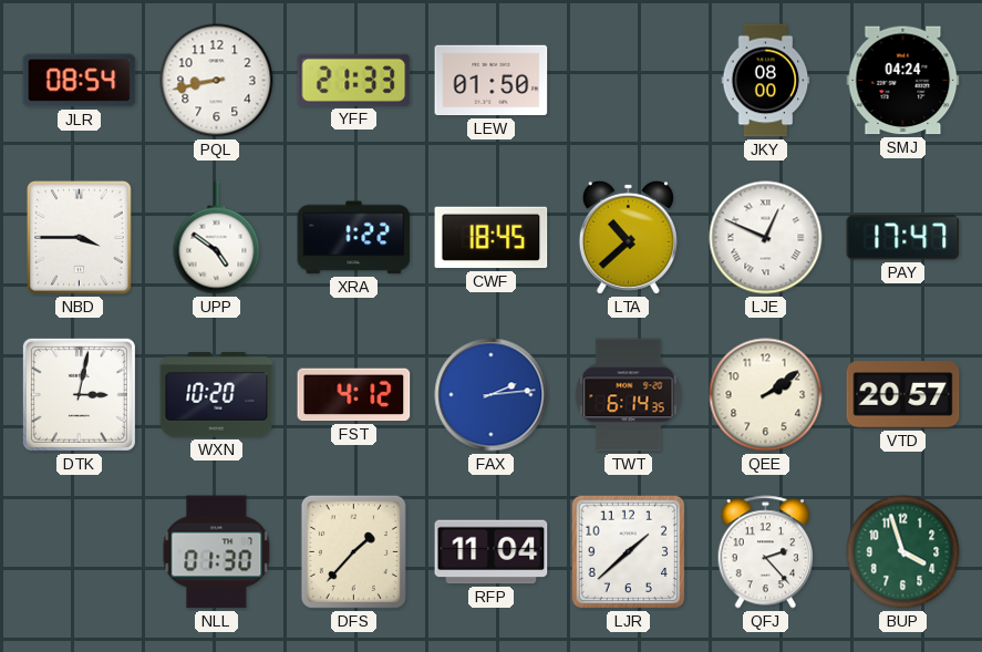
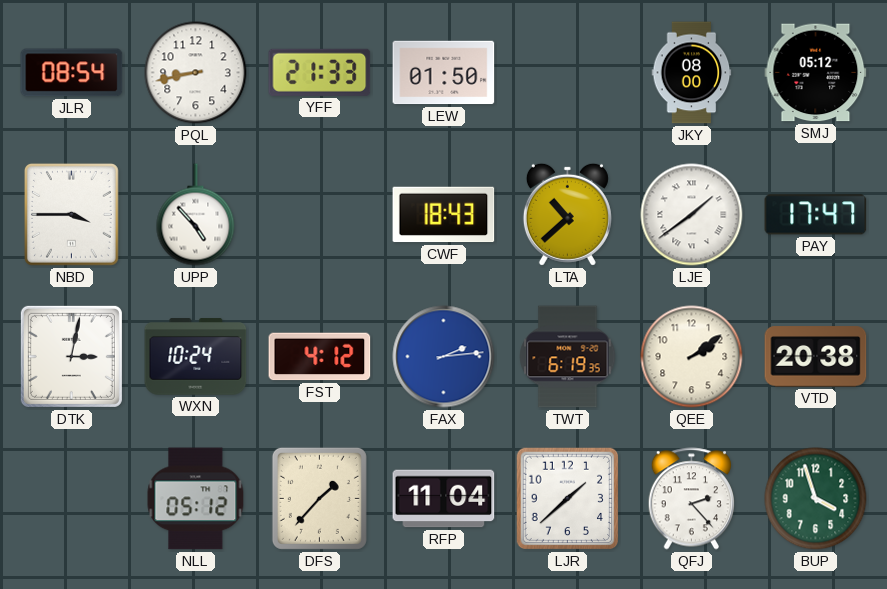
SMJ: 04:24 -> 05:12
UPP: 4:51 -> 4:53
XRA: 1:22 -> none
CWF: 18:45 -> 18:43
LJE: 12:49 -> 1:39
WXN: 10:20 -> 10:24
TWT: 6:14 -> 6:19
VTD: 20:57 -> 20:38
NLL: 01:30 -> 05:12
